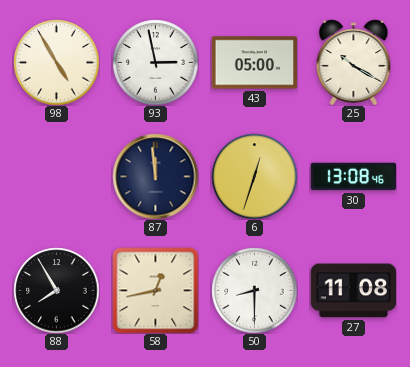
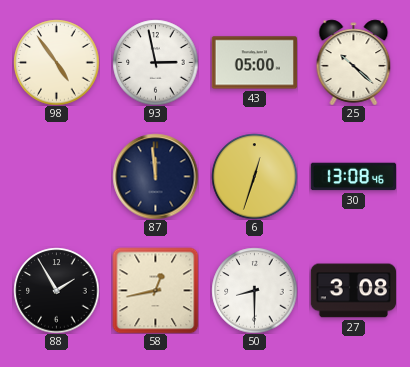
98: 4:55 -> 4:54
25: 10:20 -> 10:22
88: 7:55 -> 1:55
27: 11:08 -> 3:08
